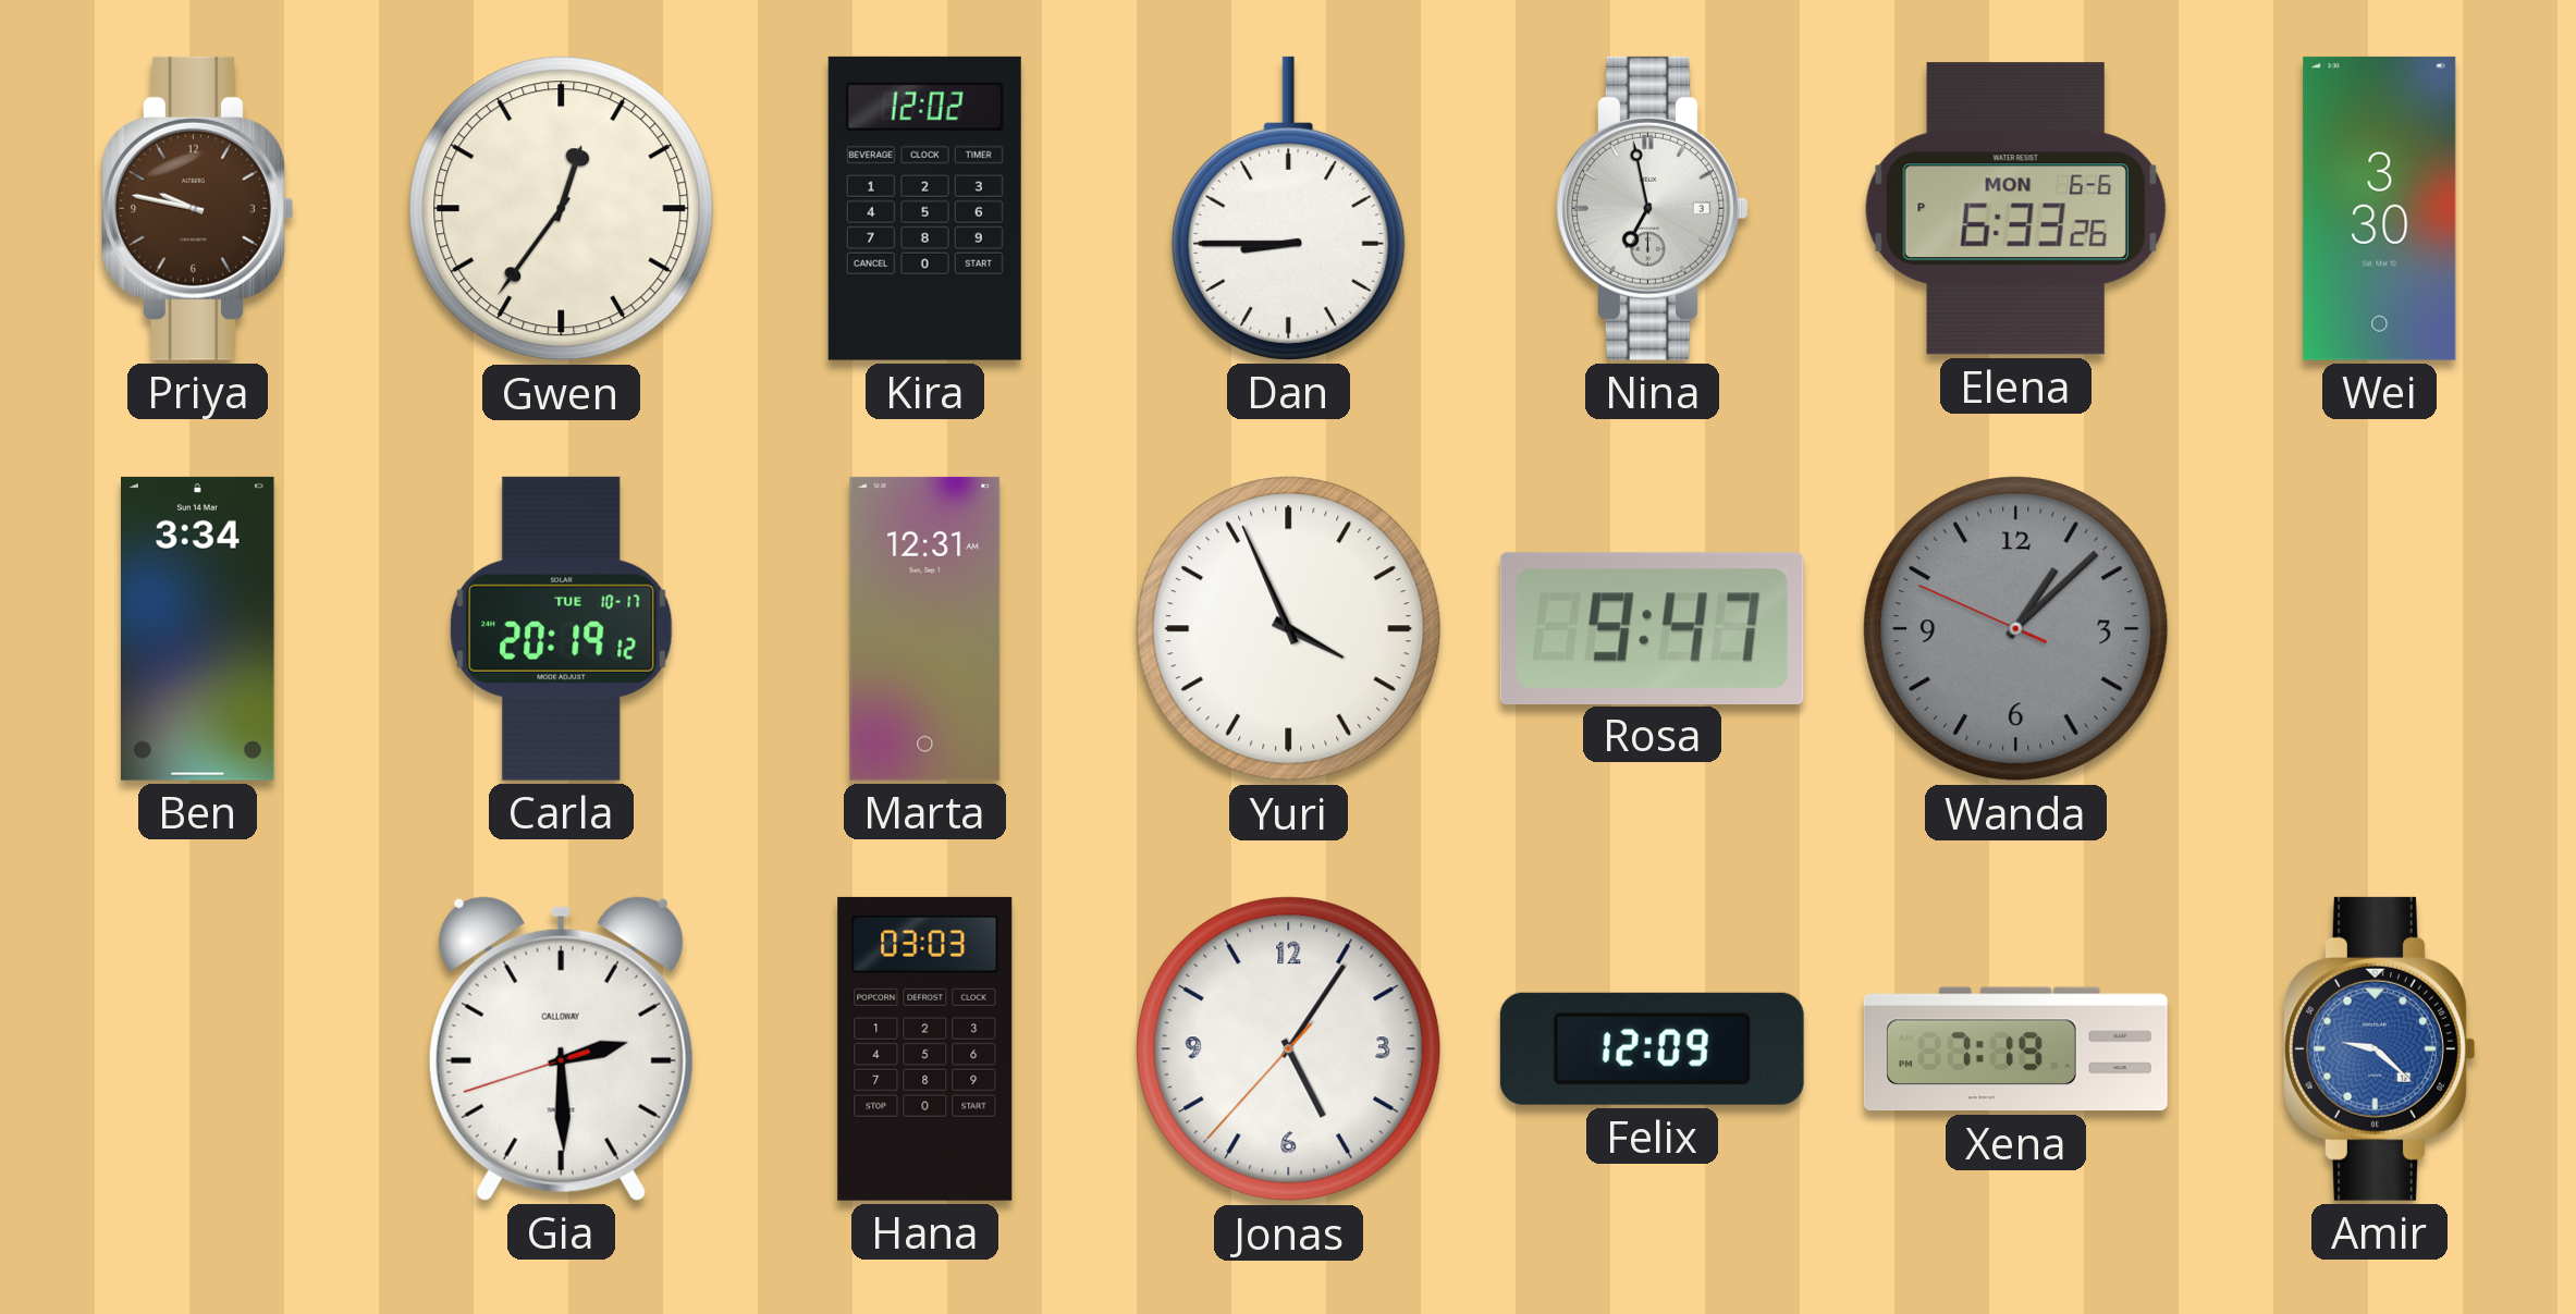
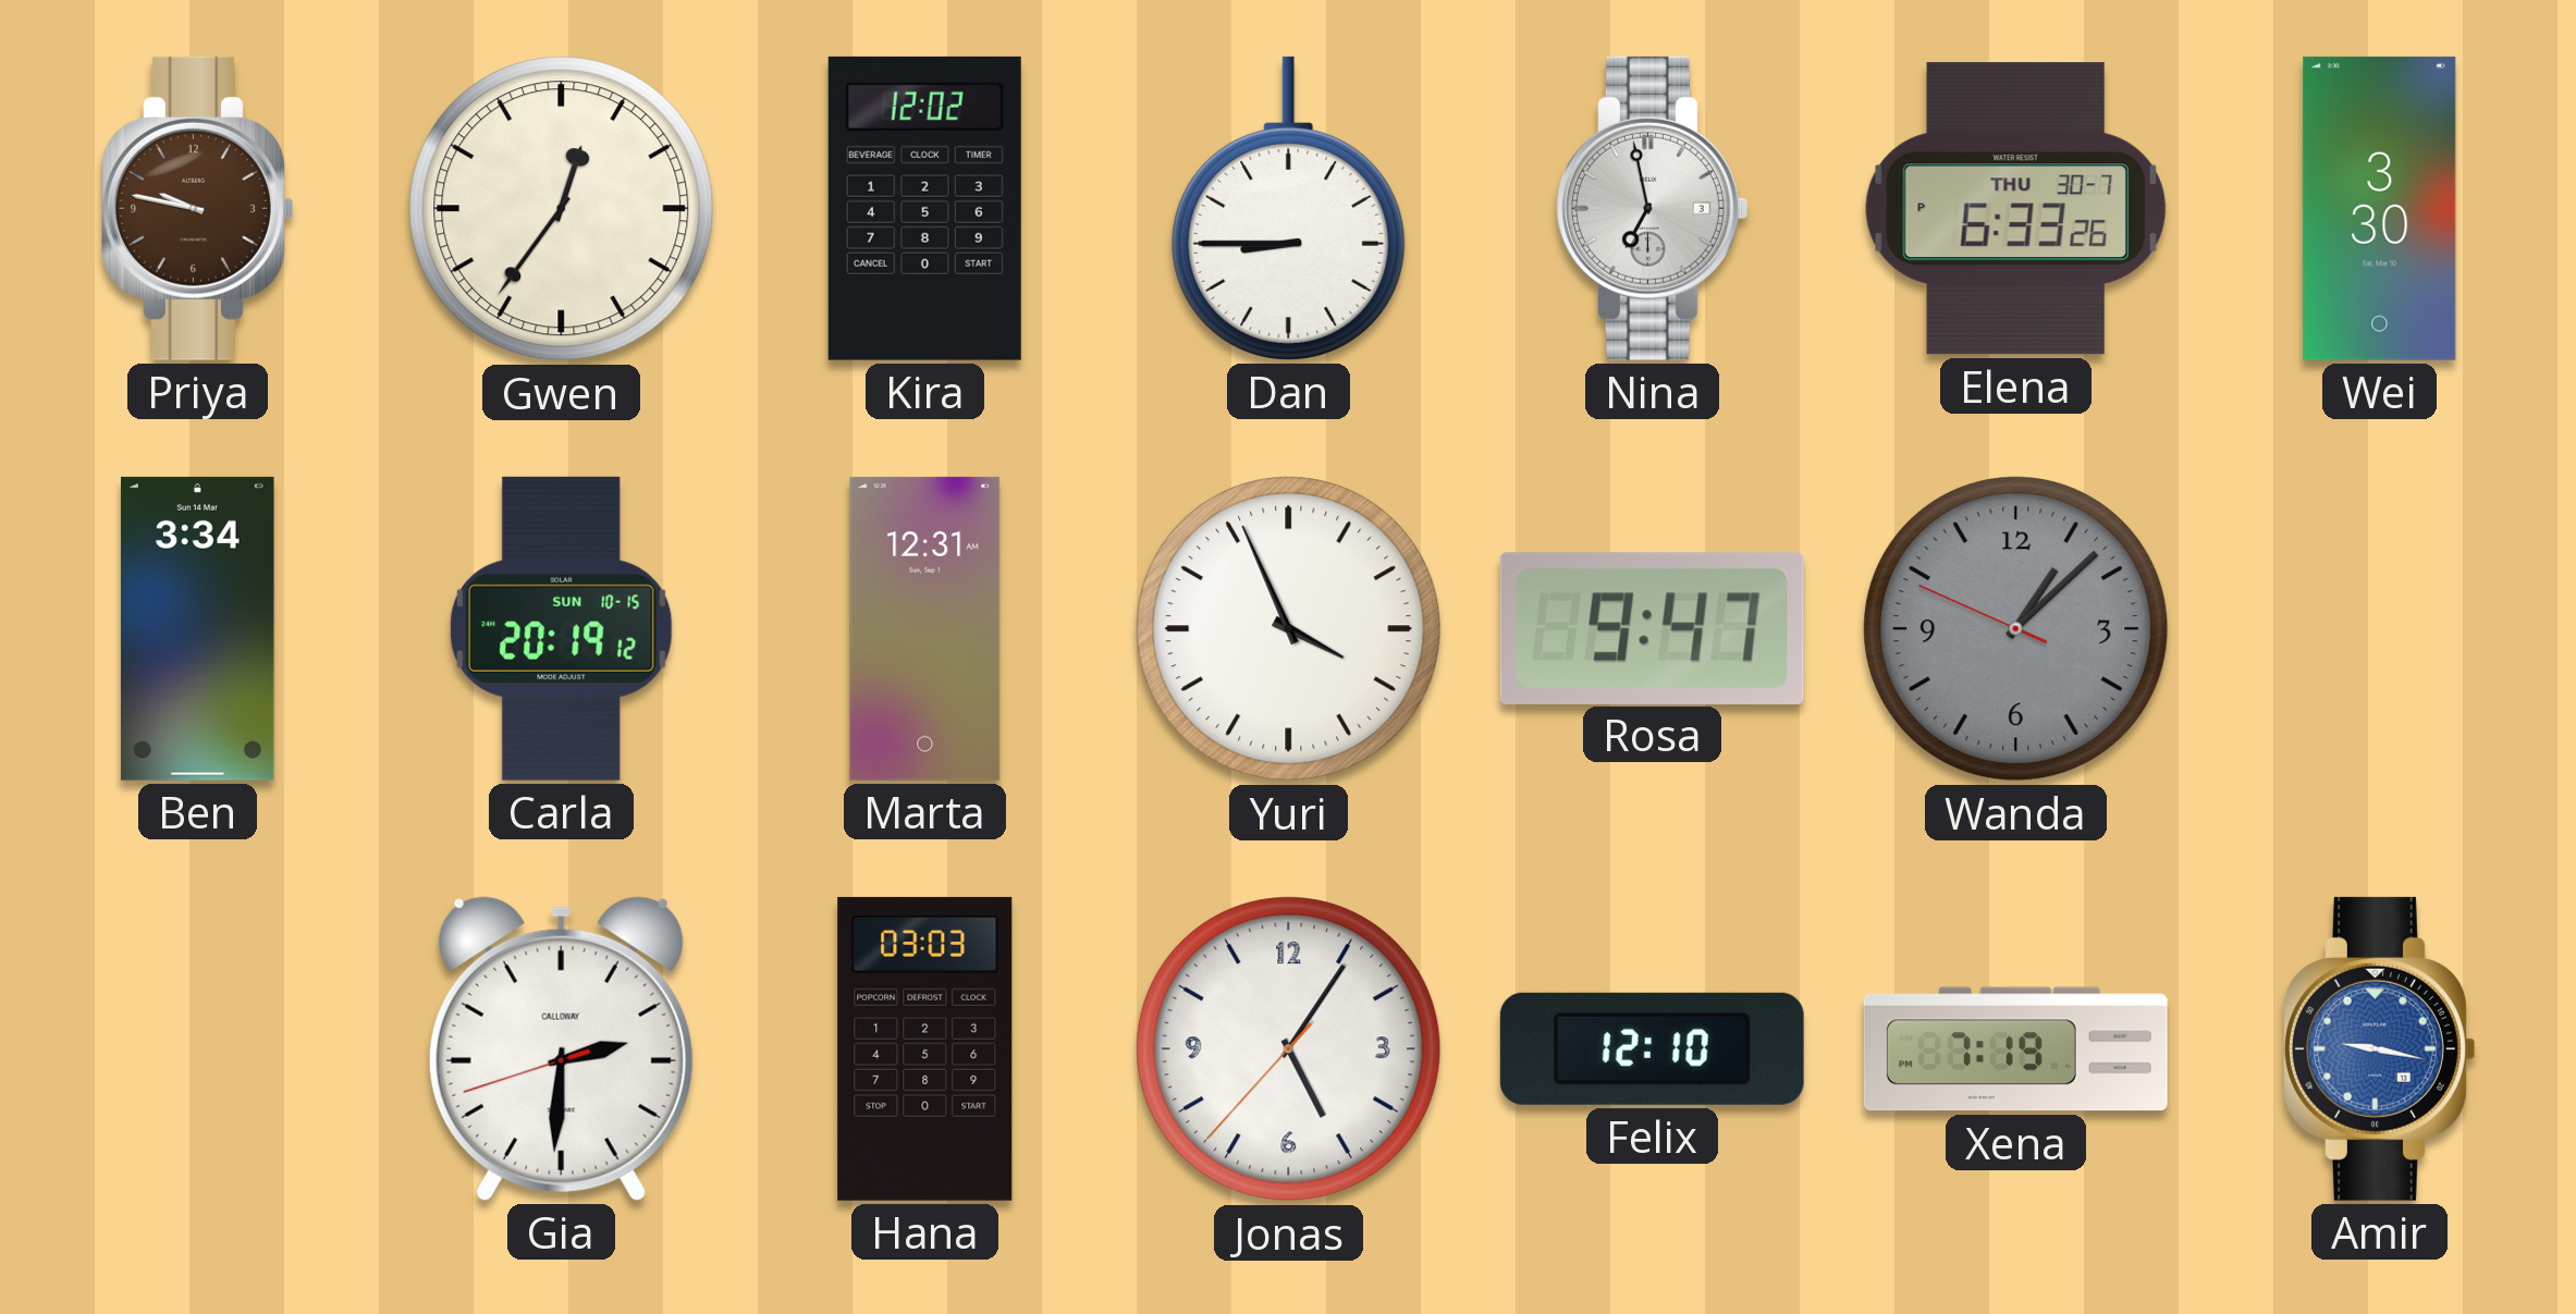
Elena date: MON 6-6 -> THU 30-7
Carla date: TUE 10-17 -> SUN 10-15
Gia: 2:29 -> 2:30
Felix: 12:09 -> 12:10
Amir: 9:22 -> 9:17
